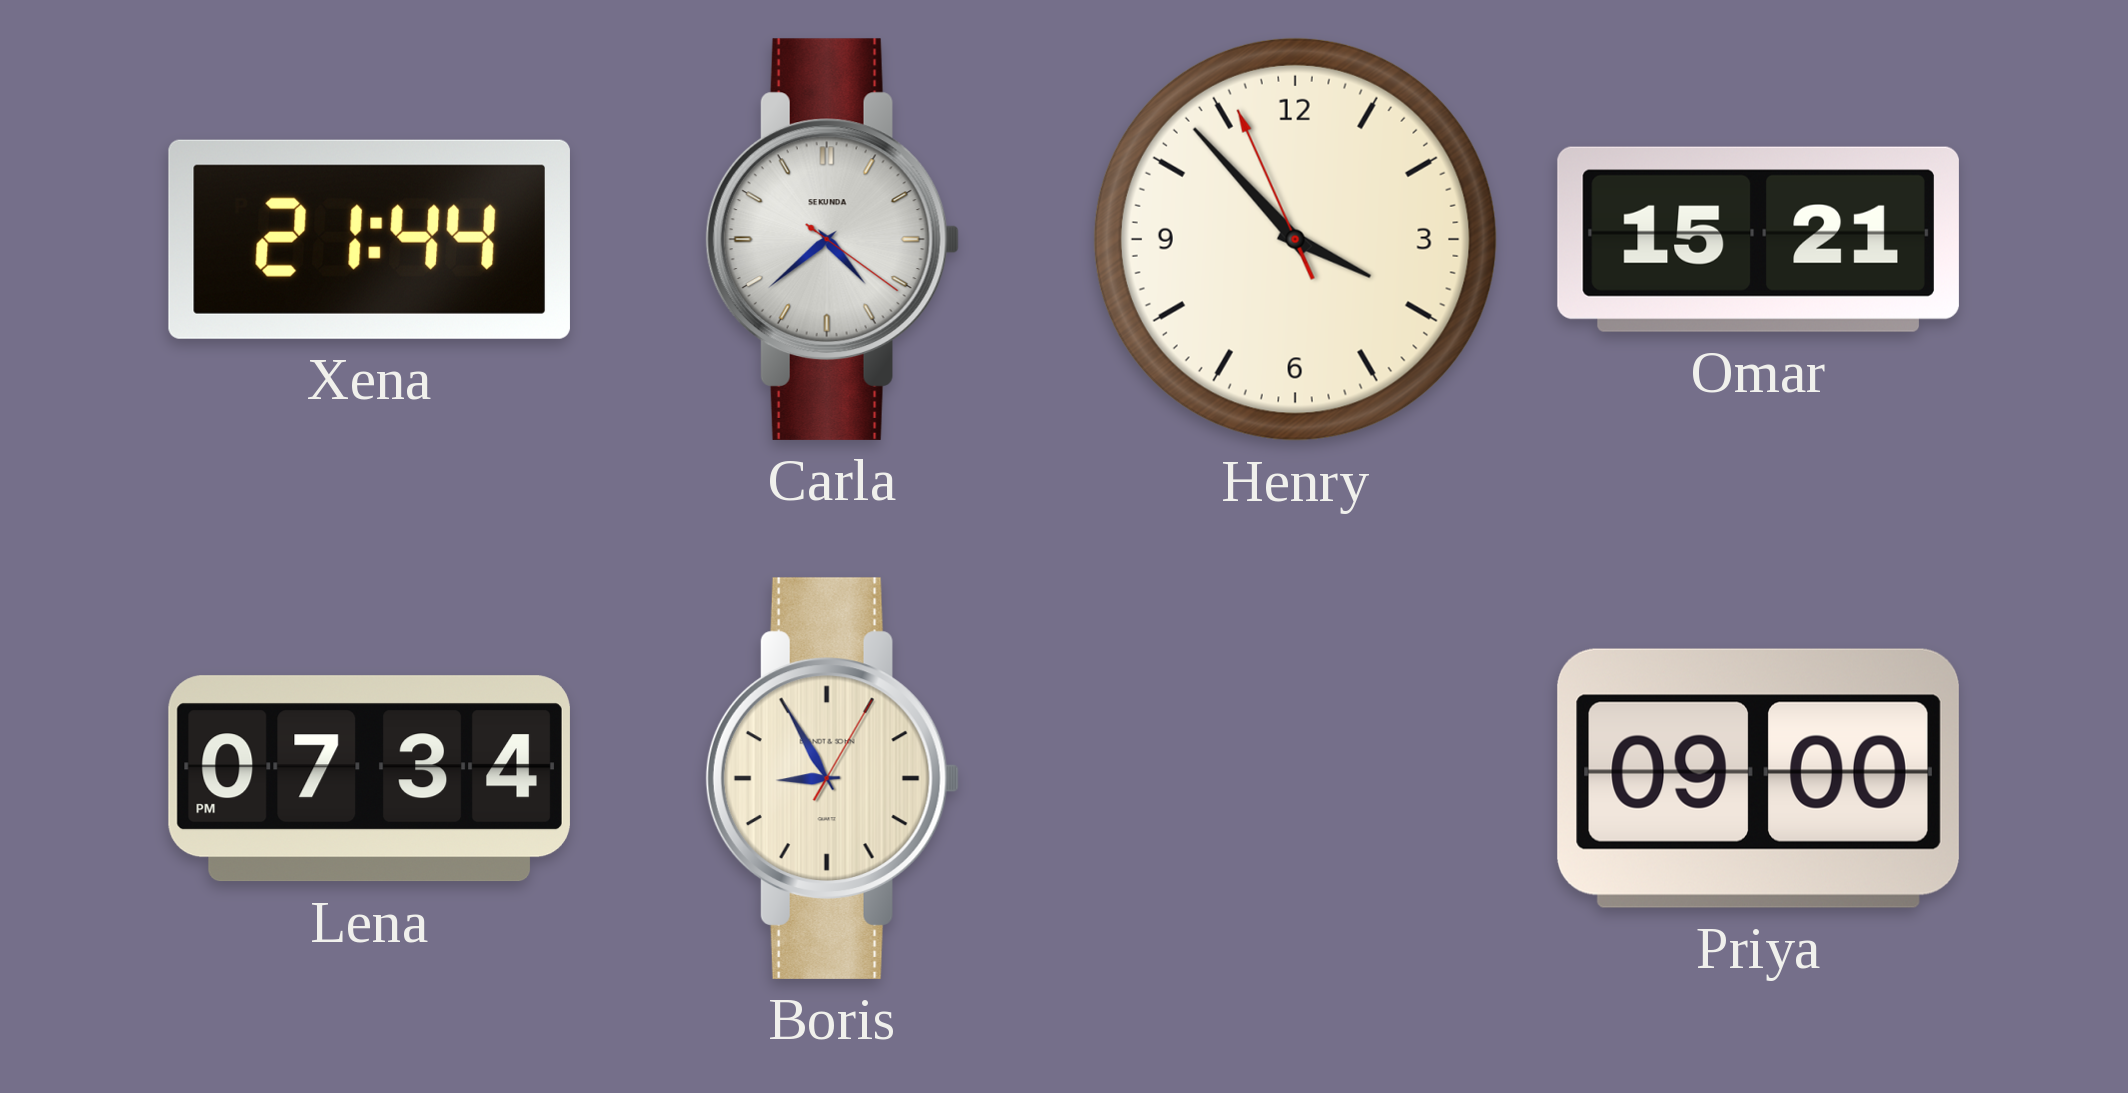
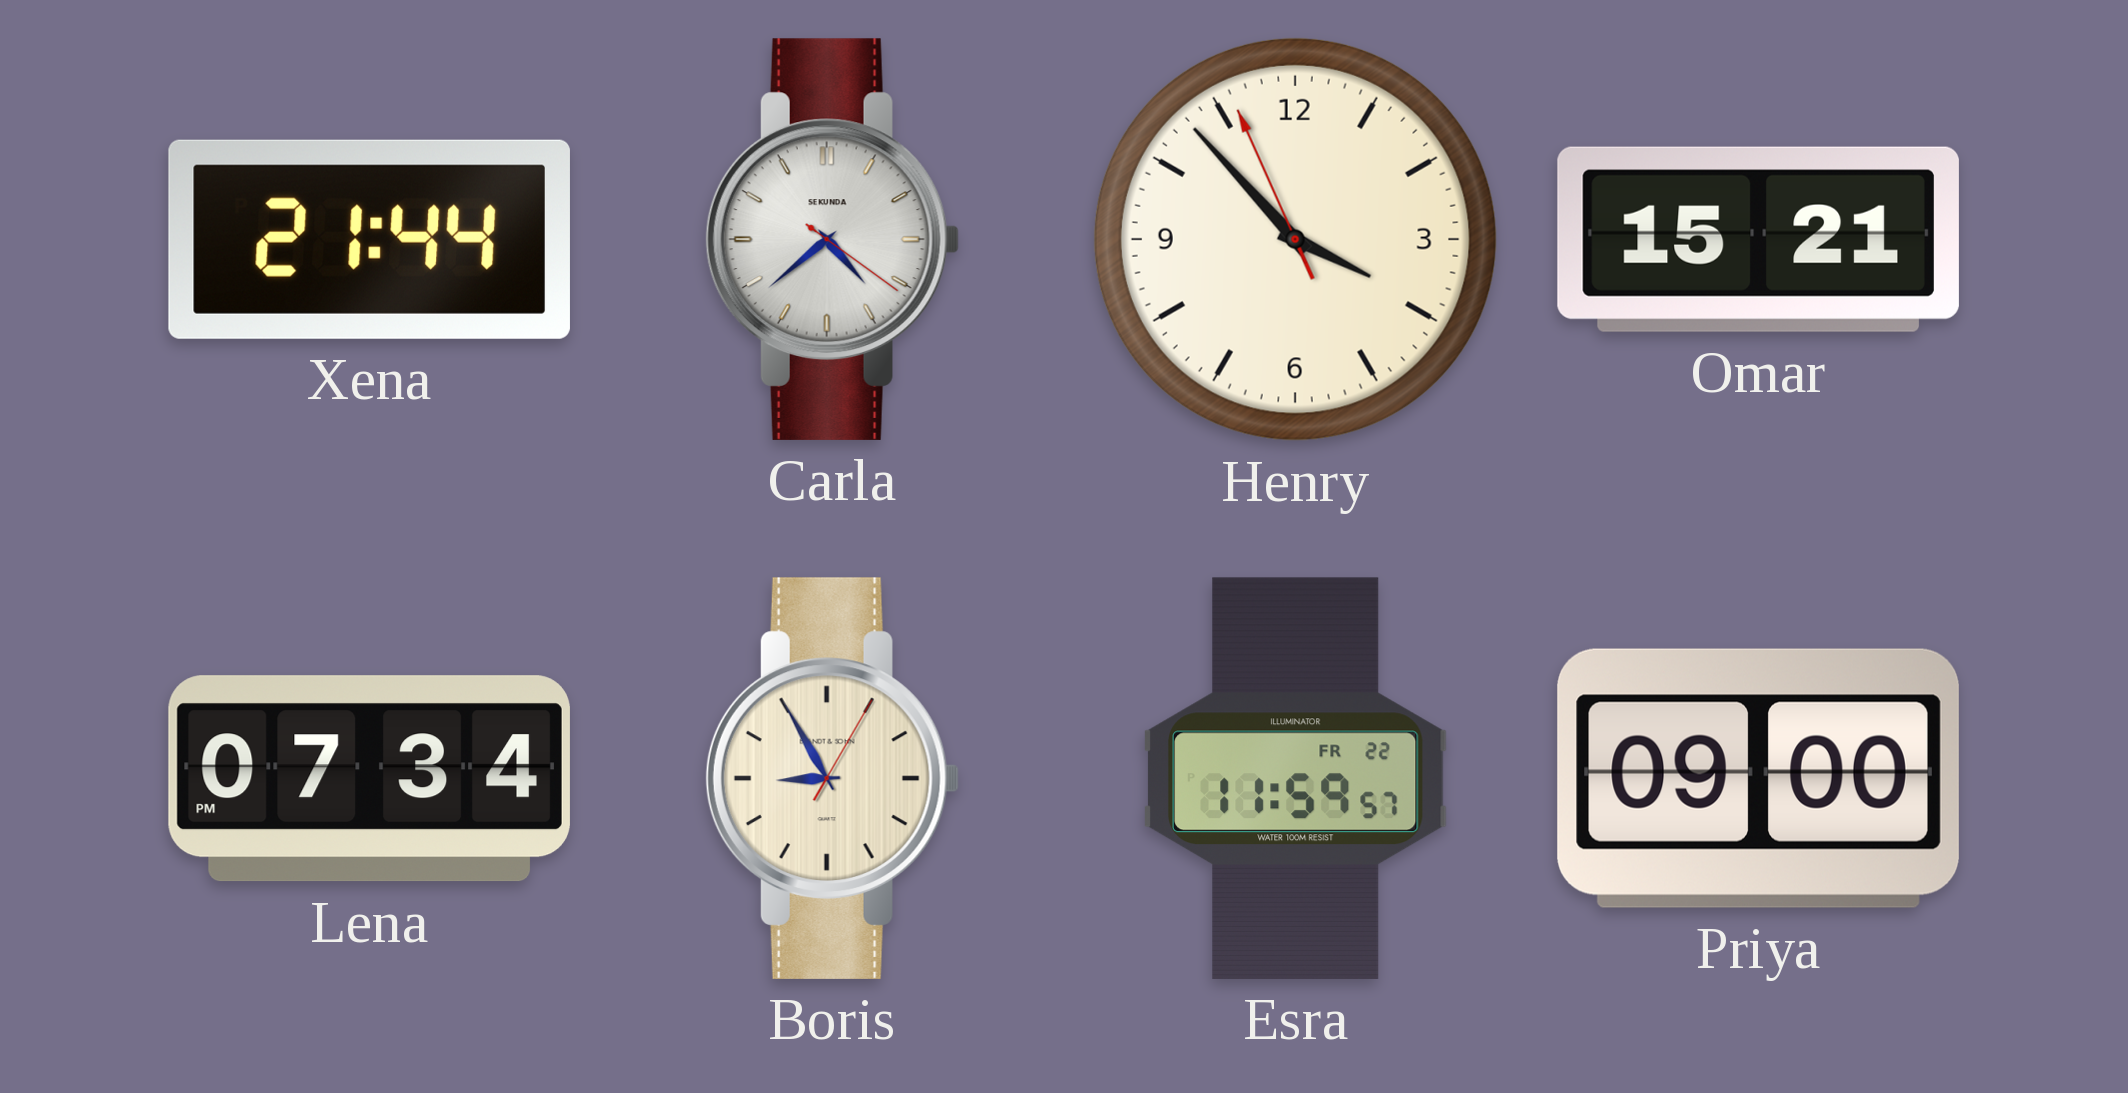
Esra: none -> 11:59
